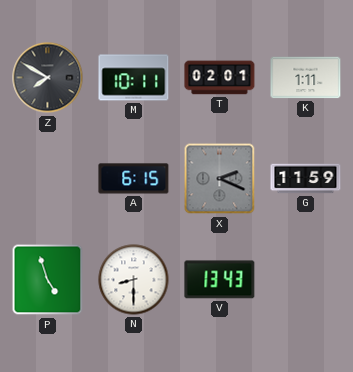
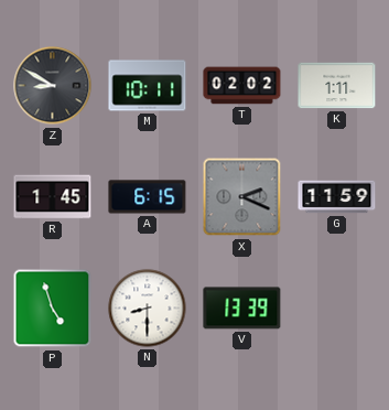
Z: 7:50 -> 8:50
T: 02:01 -> 02:02
R: none -> 1:45
V: 13:43 -> 13:39
